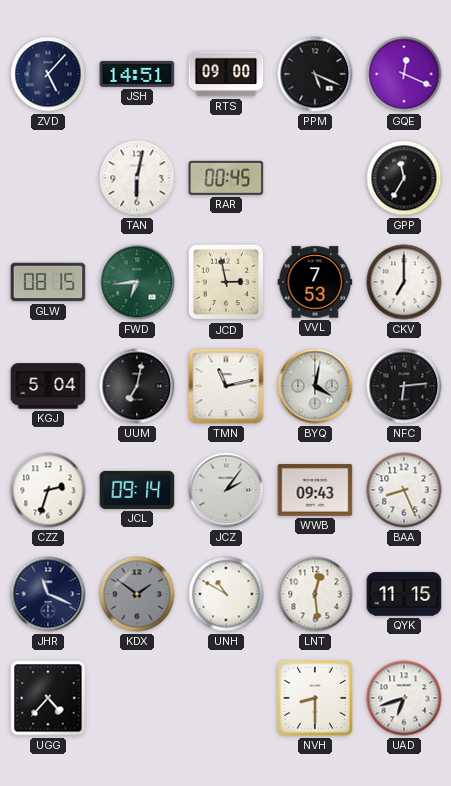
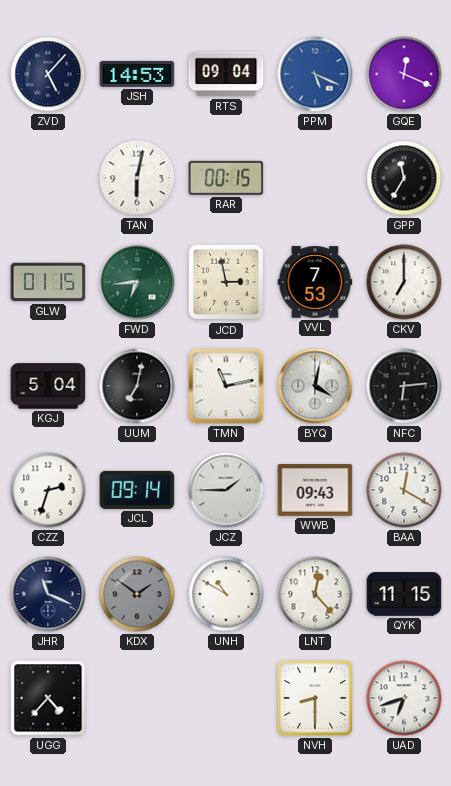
JSH: 14:51 -> 14:53
RTS: 09:00 -> 09:04
PPM dial: black -> blue
RAR: 00:45 -> 00:15
GLW: 08:15 -> 01:15
JCZ: 2:06 -> 1:45
BAA: 8:26 -> 12:20
LNT: 12:29 -> 12:23
